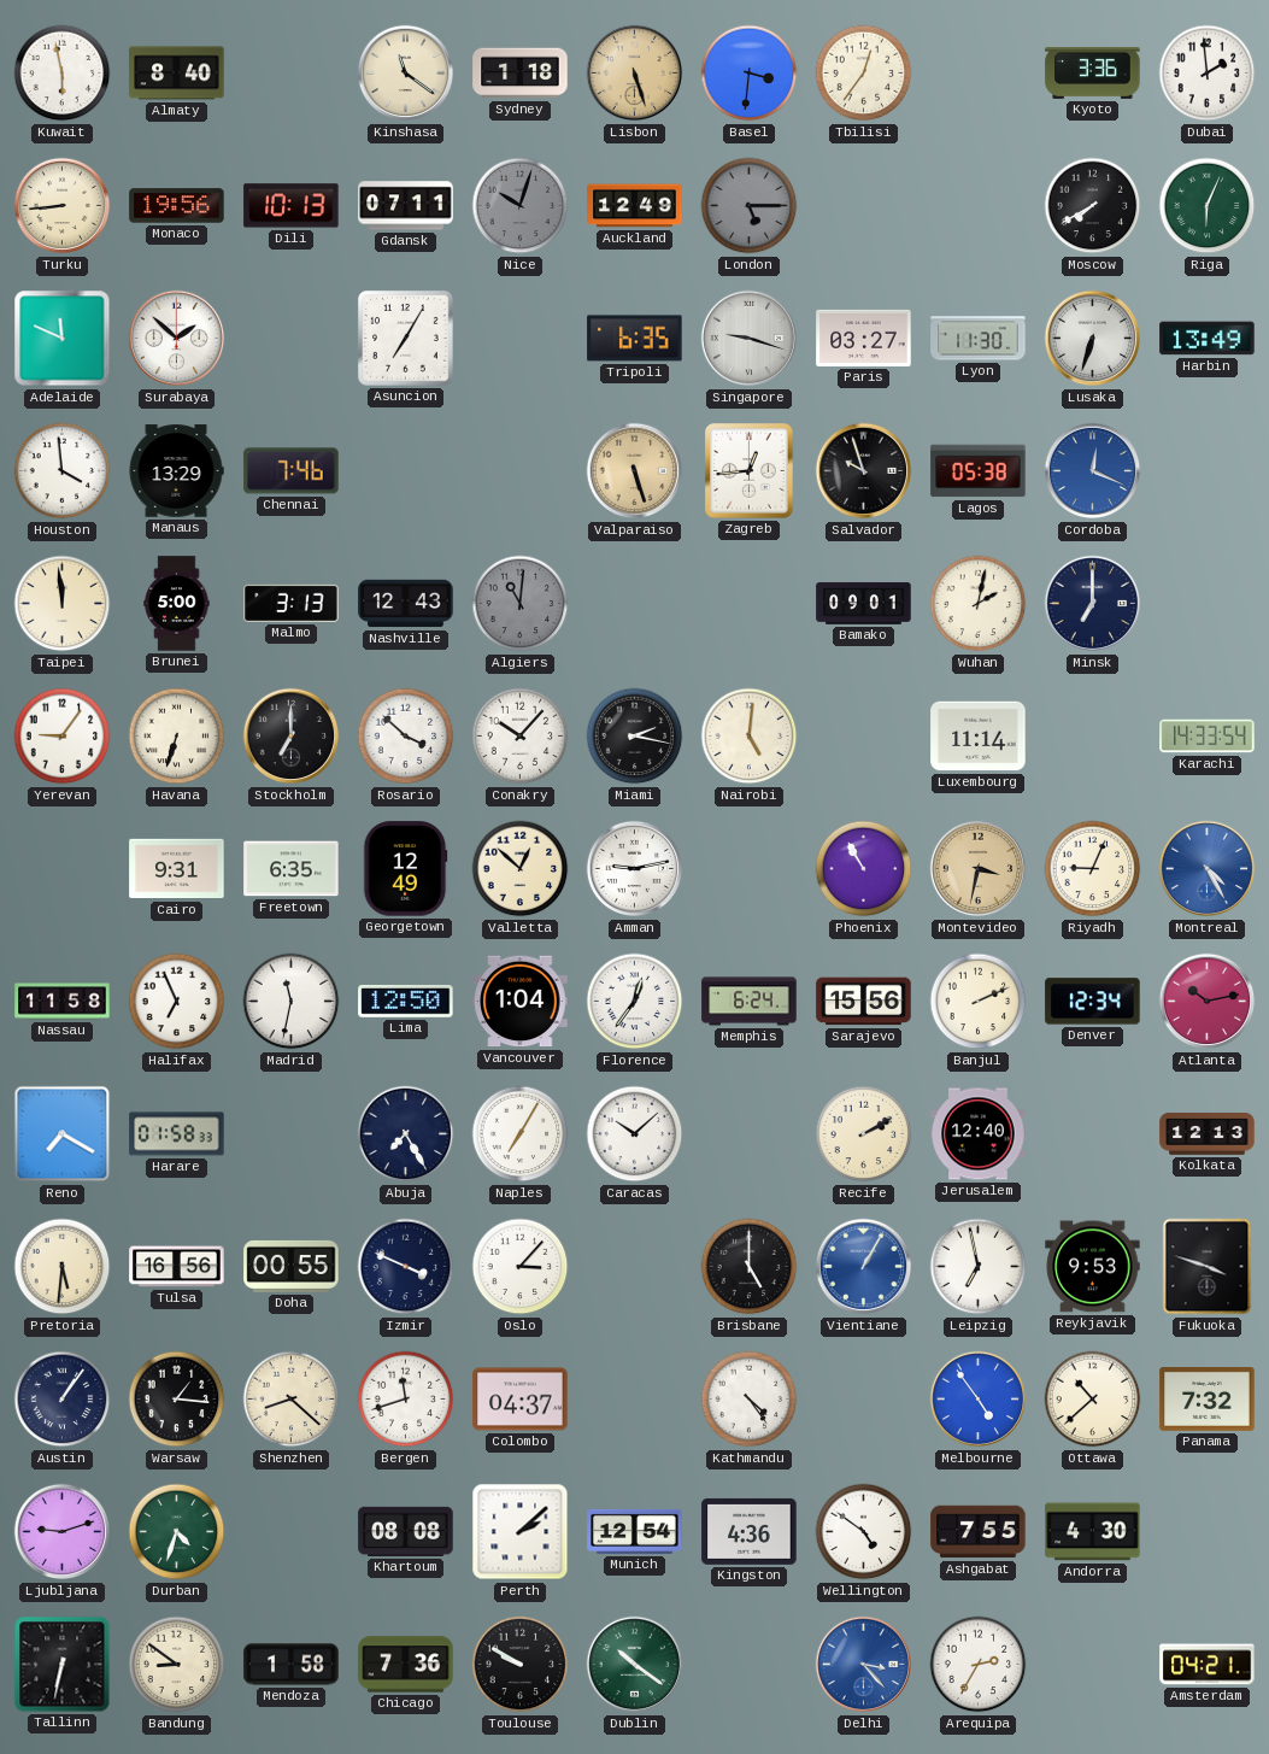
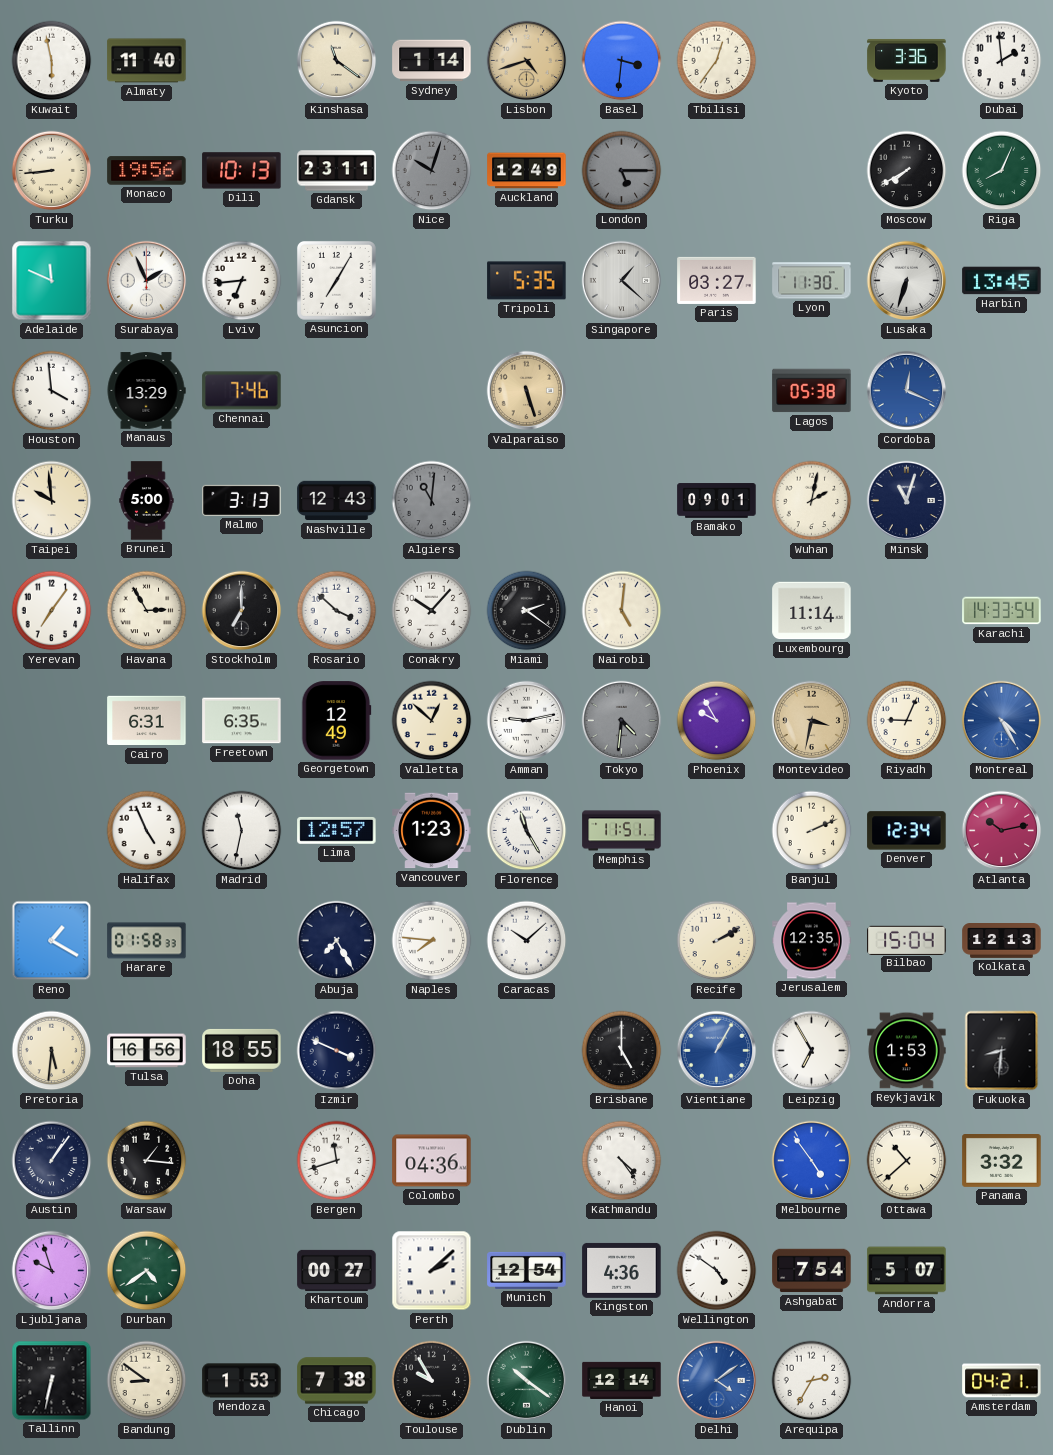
Almaty: 8:40 -> 11:40
Sydney: 1:18 -> 1:14
Lisbon: 5:27 -> 4:42
Gdansk: 07:11 -> 23:11
Riga: 6:04 -> 8:04
Surabaya: 1:52 -> 1:56
Lviv: none -> 6:44
Tripoli: 6:35 -> 5:35
Singapore: 9:18 -> 1:22
Harbin: 13:49 -> 13:45
Zagreb: 12:44 -> none
Salvador: 9:57 -> none
Taipei: 11:59 -> 9:59
Minsk: 7:00 -> 11:03
Yerevan: 9:06 -> 7:06
Havana: 6:33 -> 2:55
Miami: 2:17 -> 2:21
Cairo: 9:31 -> 6:31
Tokyo: none -> 4:31
Phoenix: 10:55 -> 9:55
Nassau: 11:58 -> none
Halifax: 6:56 -> 4:56
Lima: 12:50 -> 12:57
Vancouver: 1:04 -> 1:23
Florence: 12:36 -> 11:25
Memphis: 6:24 -> 11:51
Sarajevo: 15:56 -> none
Reno: 7:20 -> 1:20
Naples: 7:05 -> 7:46
Jerusalem: 12:40 -> 12:35
Bilbao: none -> 15:04
Doha: 00:55 -> 18:55
Oslo: 3:07 -> none
Leipzig: 6:58 -> 6:55
Reykjavik: 9:53 -> 1:53
Fukuoka: 3:48 -> 8:31
Shenzhen: 8:22 -> none
Colombo: 04:37 -> 04:36
Panama: 7:32 -> 3:32
Ljubljana: 9:12 -> 9:57
Durban: 4:33 -> 4:39
Khartoum: 08:08 -> 00:27
Ashgabat: 7:55 -> 7:54
Andorra: 4:30 -> 5:07
Mendoza: 1:58 -> 1:53
Chicago: 7:36 -> 7:38
Toulouse: 9:50 -> 9:55
Hanoi: none -> 12:14
Delhi: 3:23 -> 4:09
